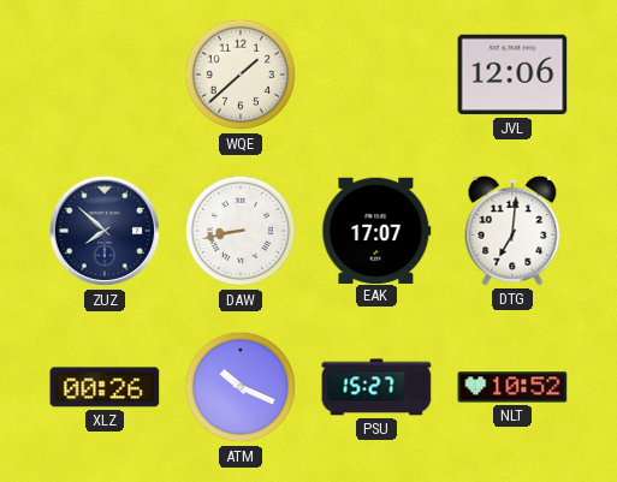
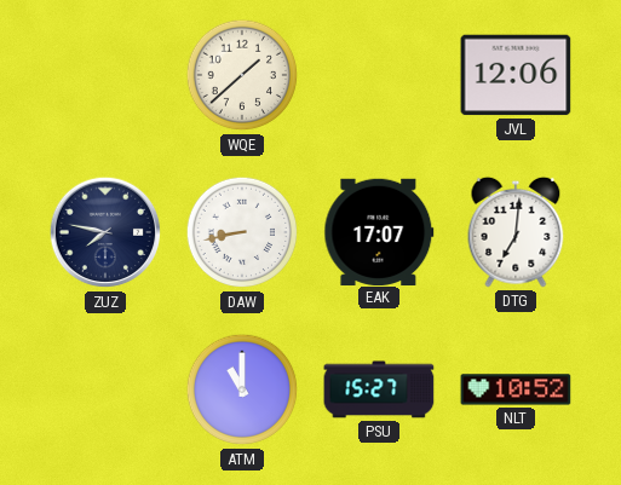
ZUZ: 7:52 -> 7:47
XLZ: 00:26 -> none
ATM: 10:19 -> 11:00
